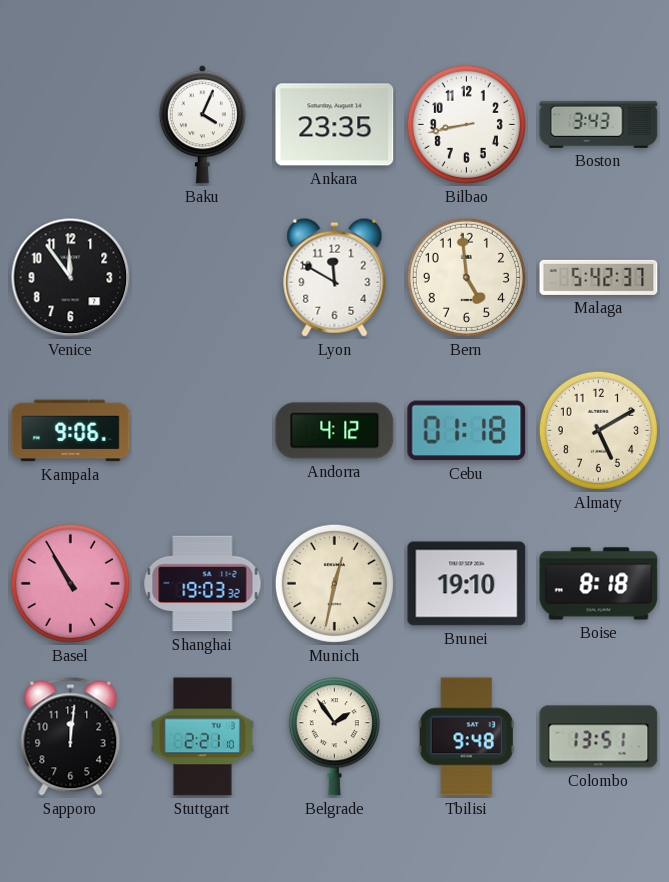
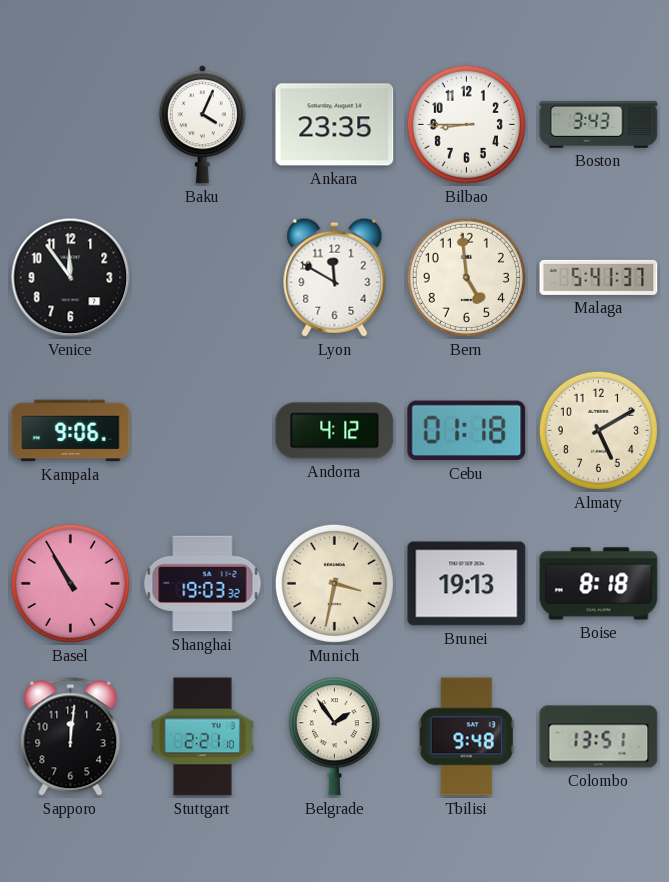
Bilbao: 8:43 -> 8:45
Malaga: 5:42 -> 5:41
Munich: 12:32 -> 3:32
Brunei: 19:10 -> 19:13
